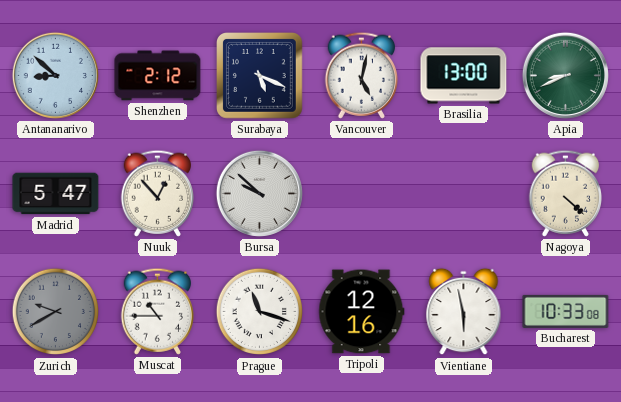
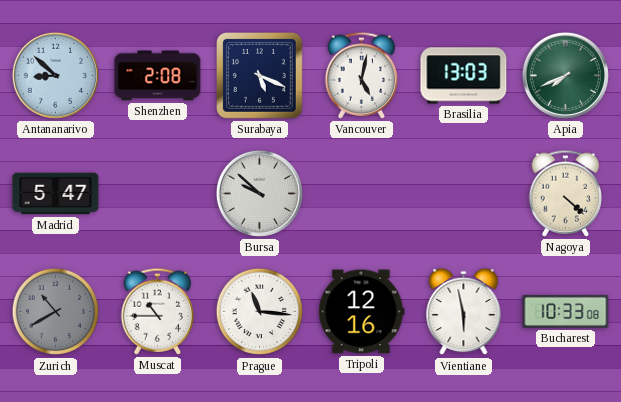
Shenzhen: 2:12 -> 2:08
Brasilia: 13:00 -> 13:03
Apia: 8:41 -> 7:41
Nuuk: 12:53 -> none
Zurich: 9:40 -> 10:40
Prague: 11:18 -> 11:16
